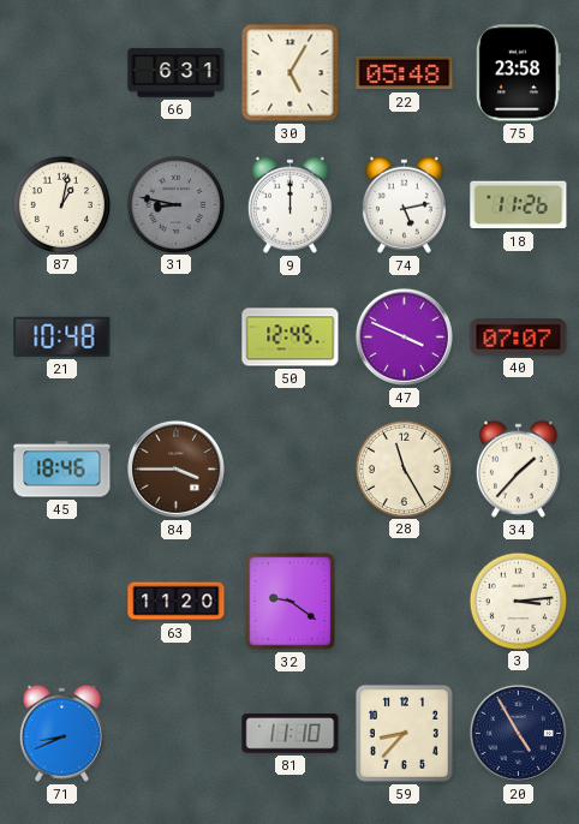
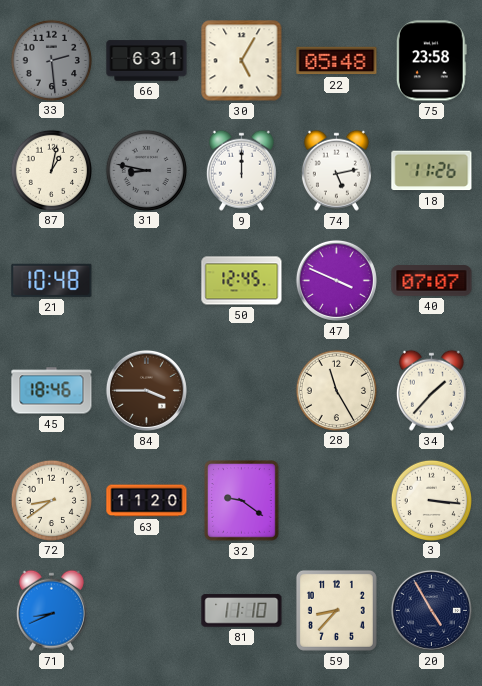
33: none -> 2:29
72: none -> 8:39
3: 3:14 -> 3:16
